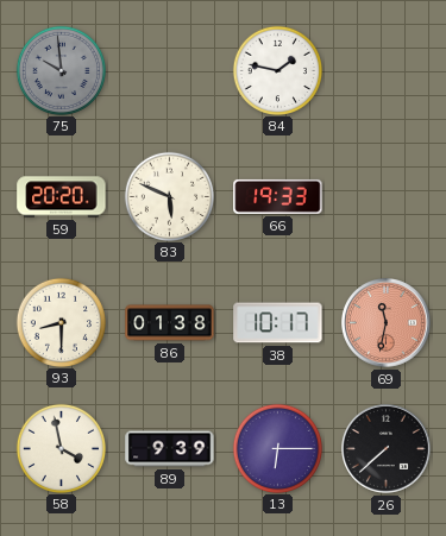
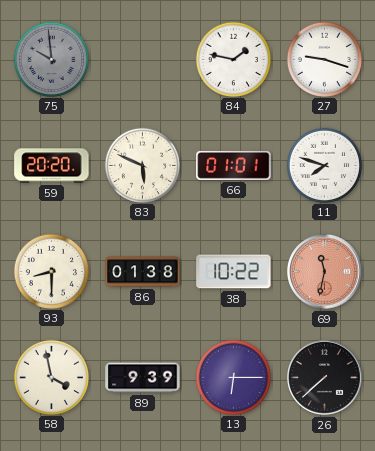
27: none -> 9:18
66: 19:33 -> 01:01
11: none -> 7:48
38: 10:17 -> 10:22
